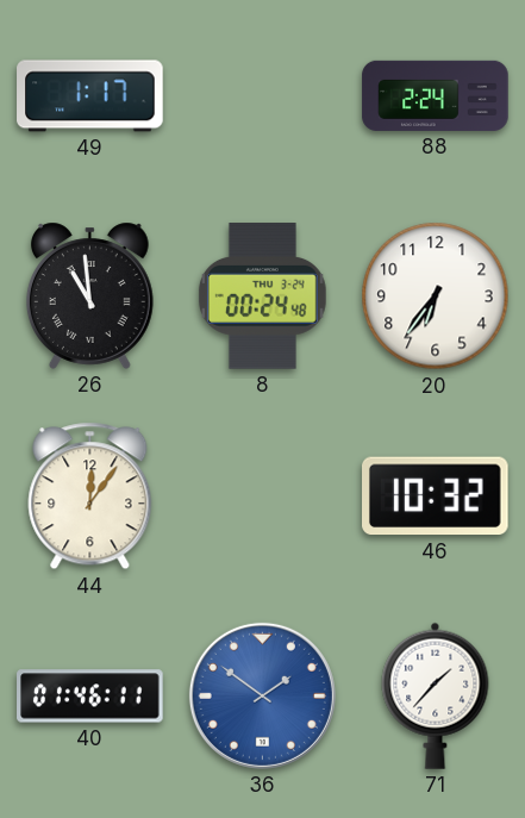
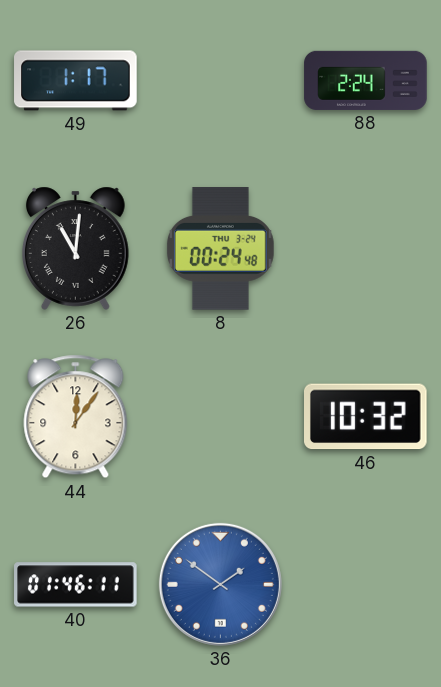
26: 10:59 -> 11:01
20: 6:36 -> none
71: 1:37 -> none
